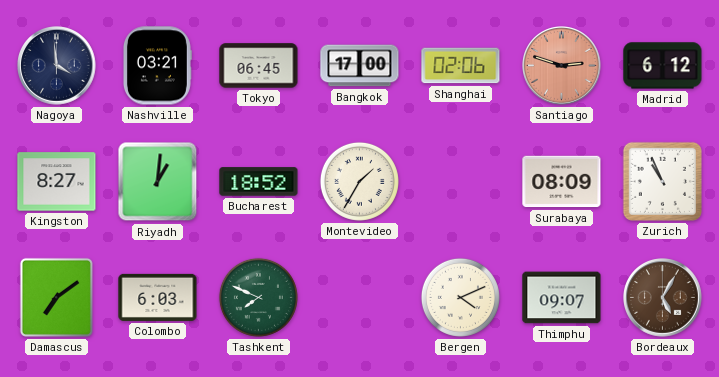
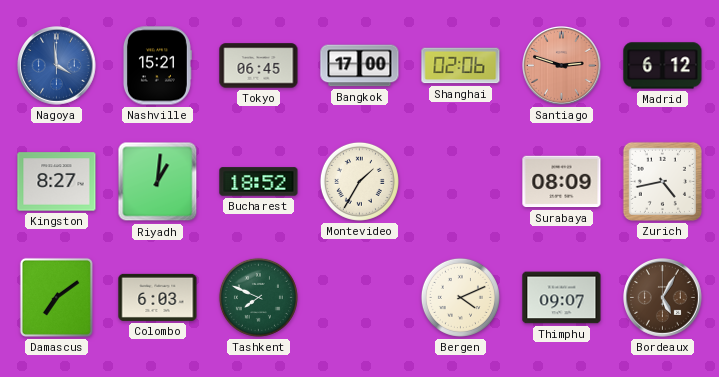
Nagoya dial: navy -> blue
Nashville: 03:21 -> 15:21
Zurich: 10:56 -> 4:43
